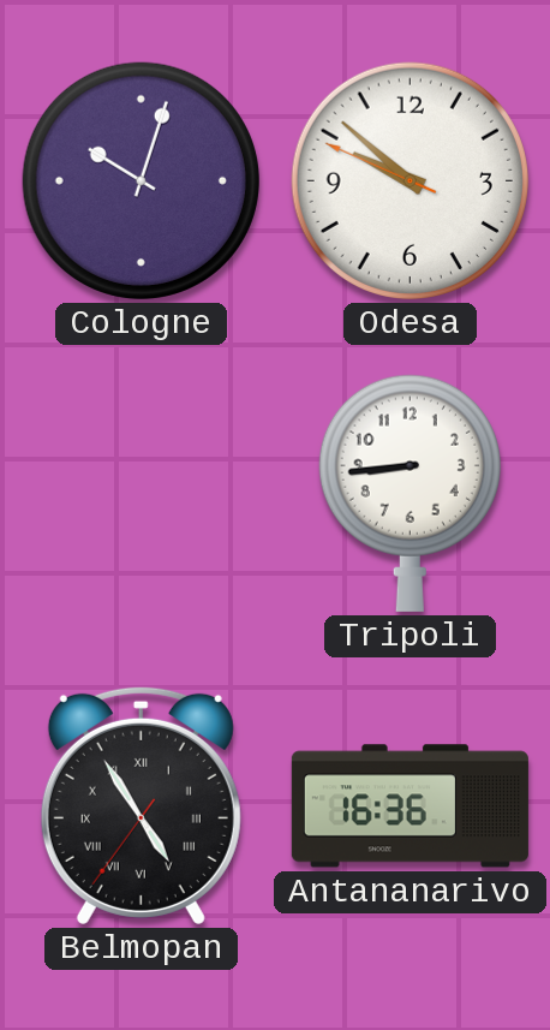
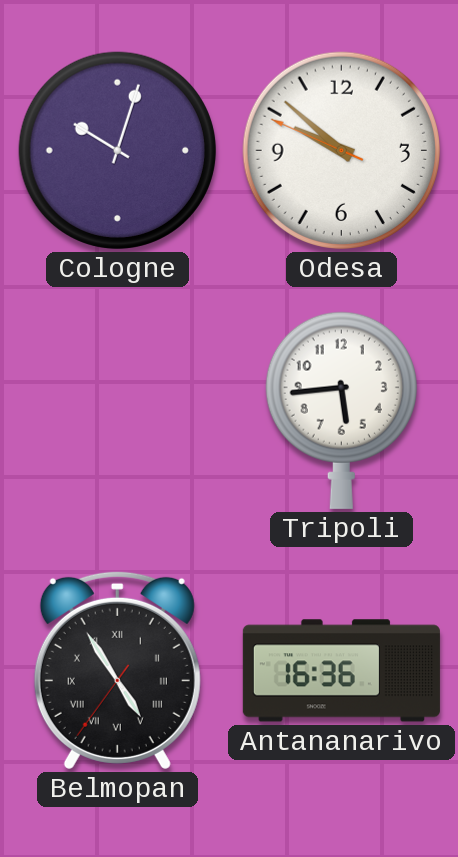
Tripoli: 8:44 -> 5:44
